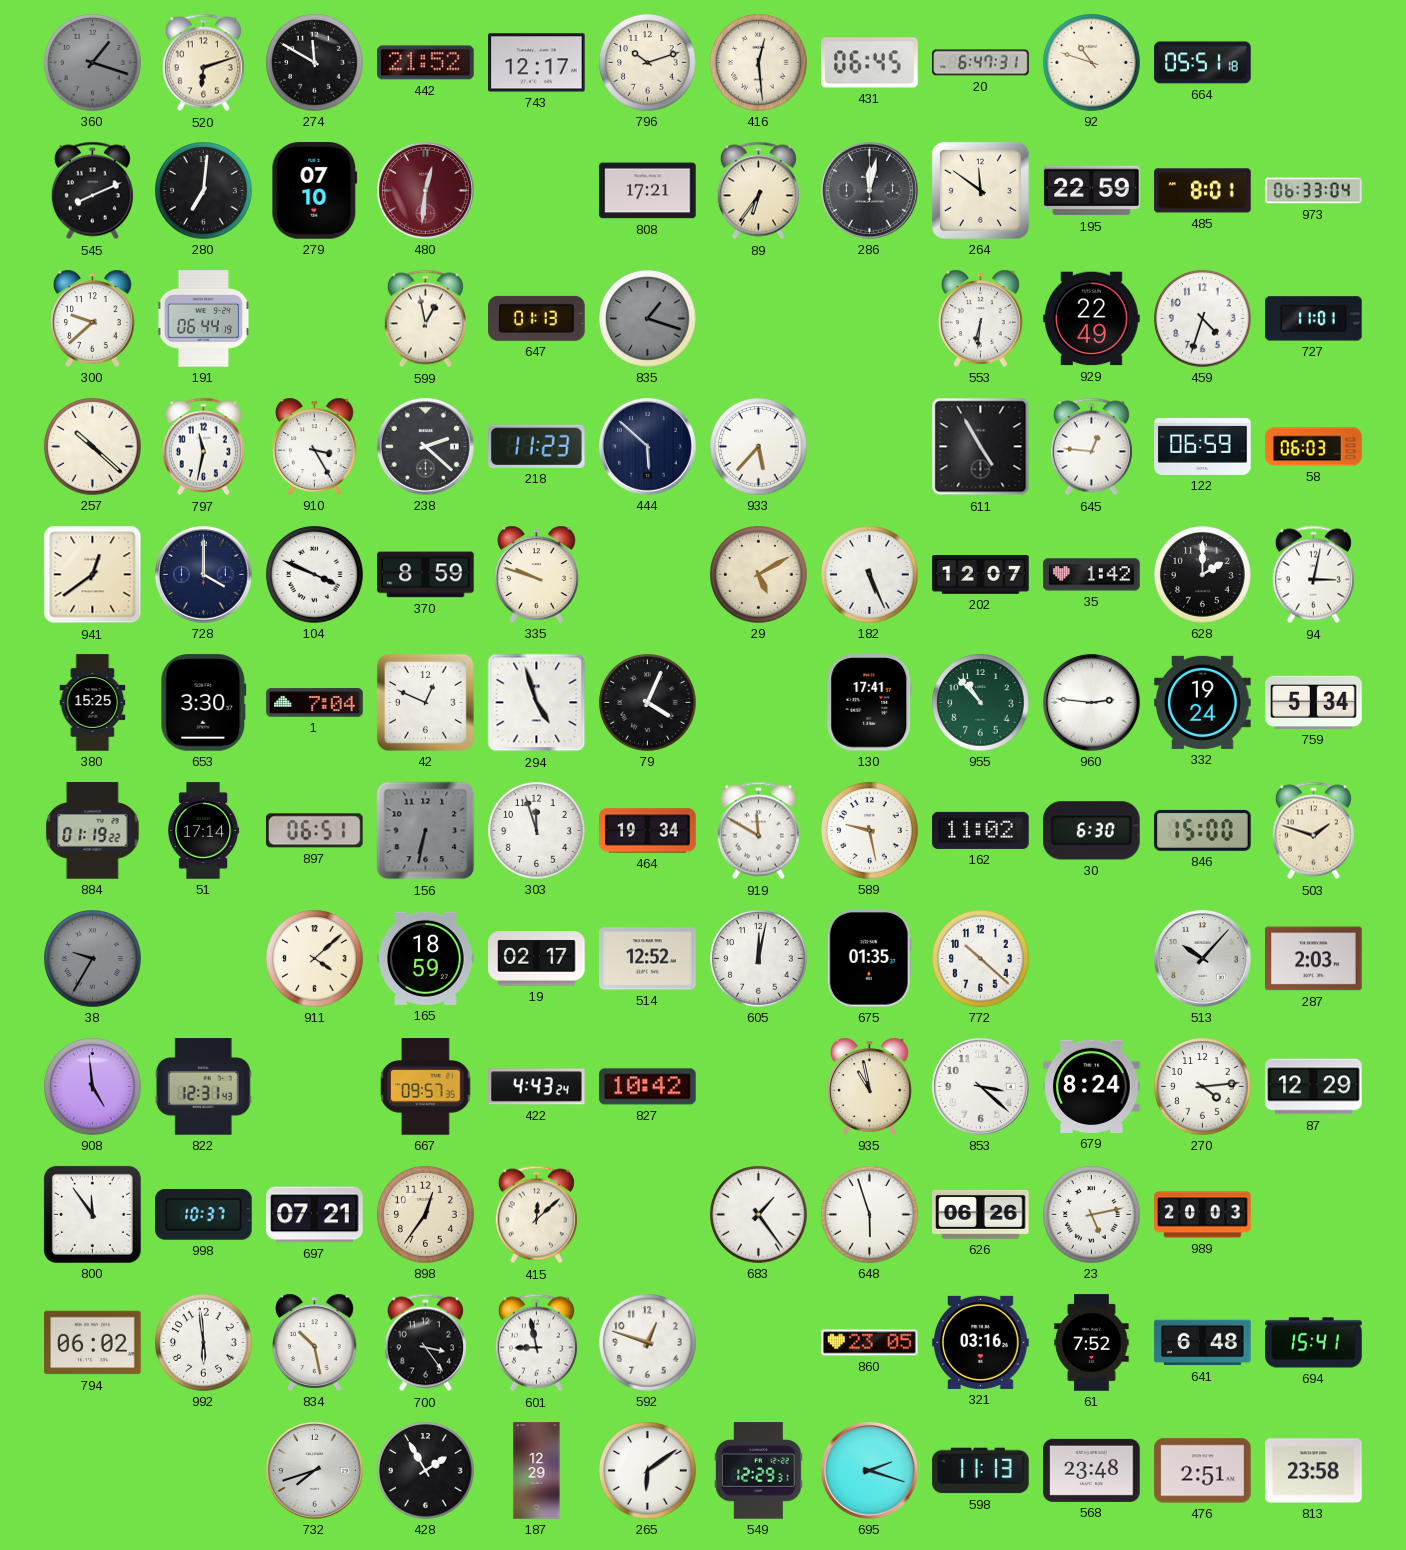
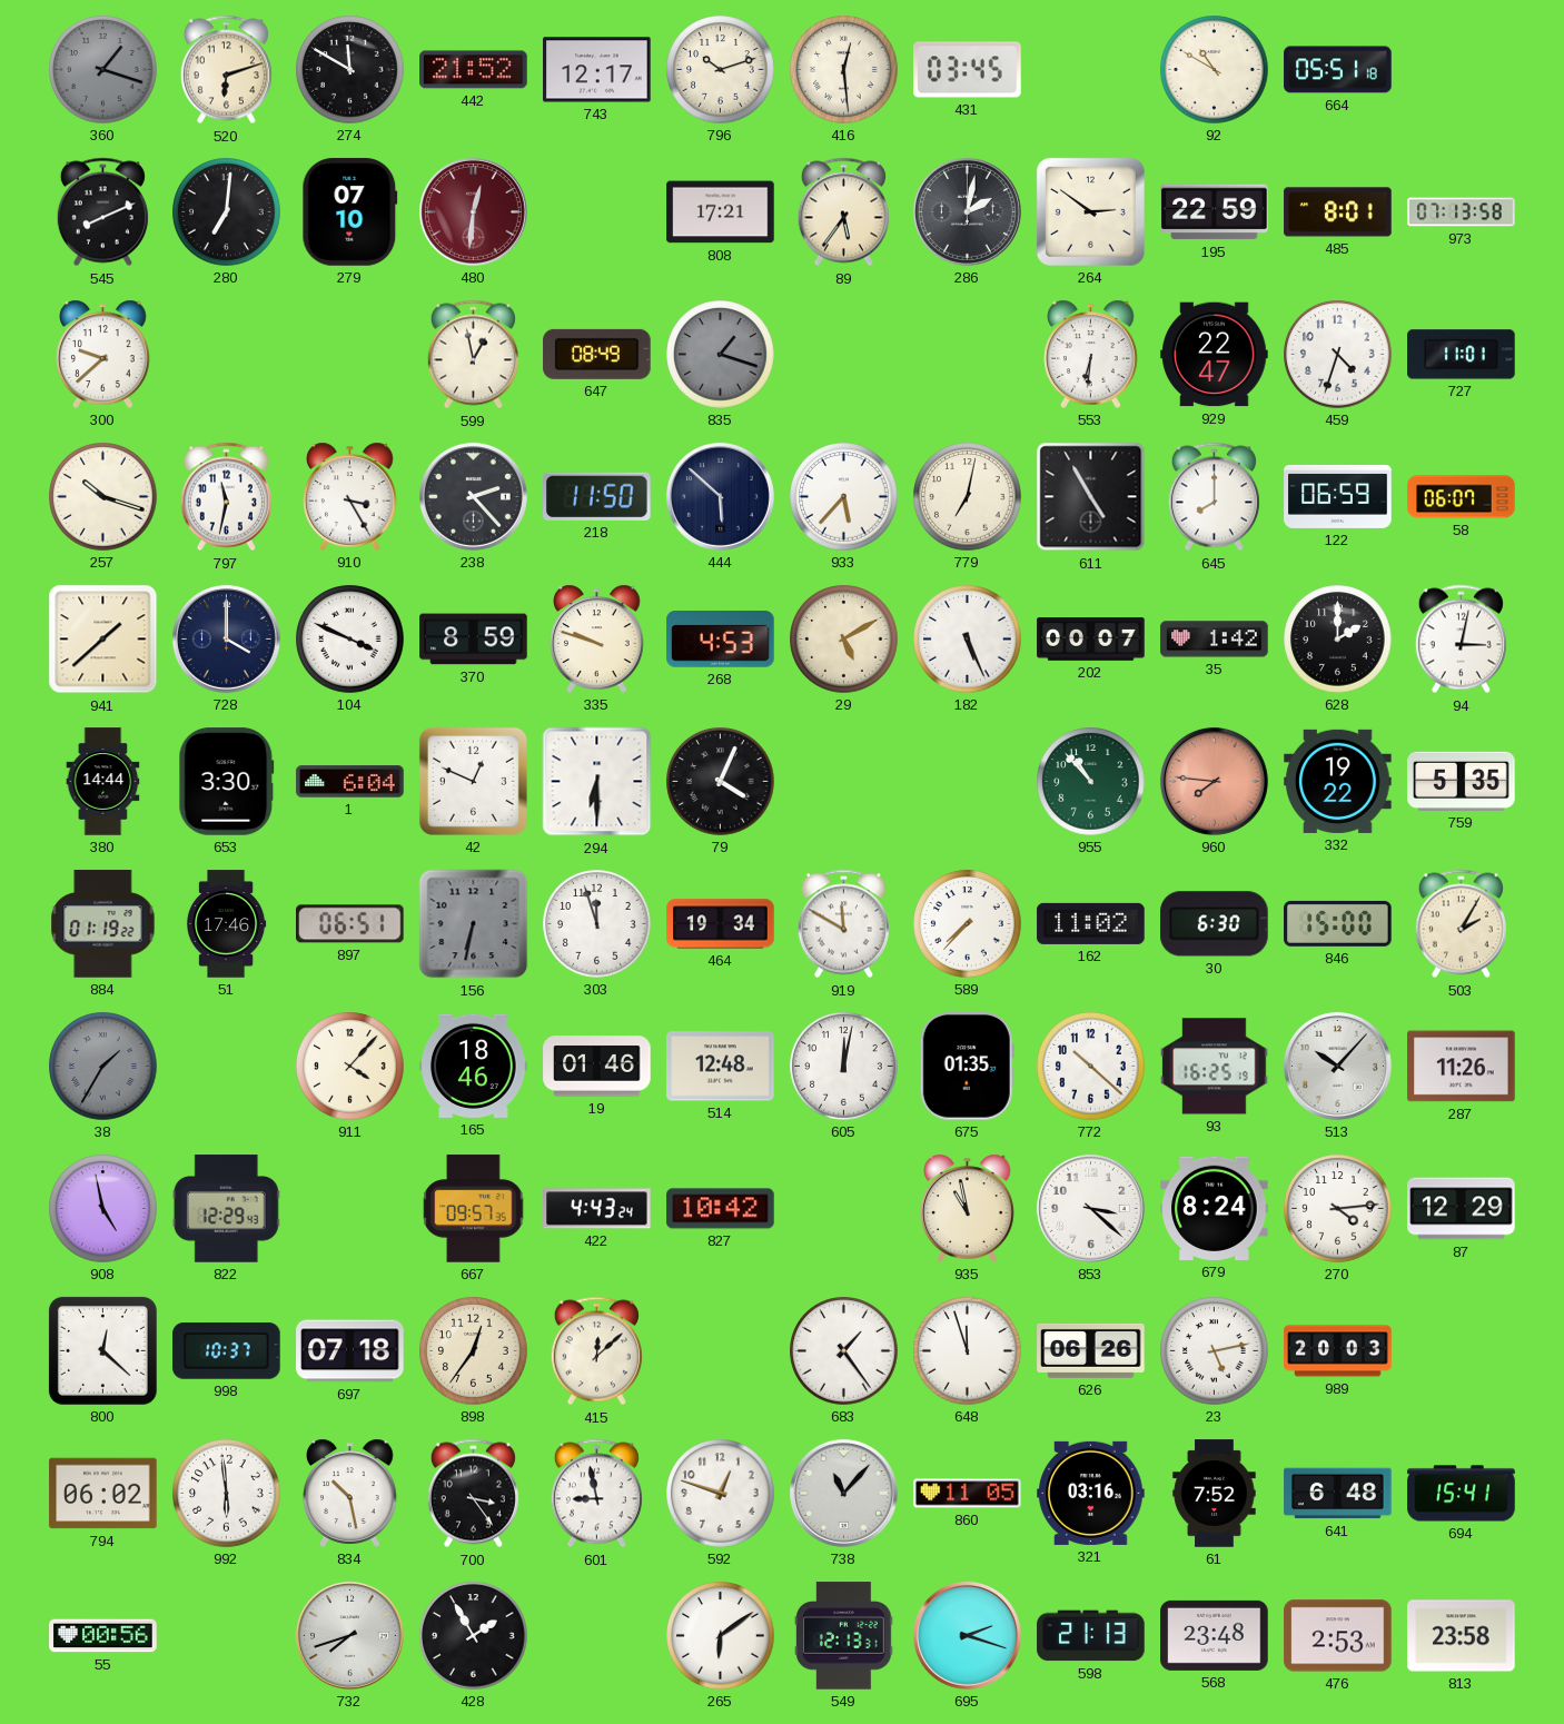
431: 06:45 -> 03:45
20: 6:47 -> none
92: 10:48 -> 10:50
89: 6:36 -> 5:36
286: 12:02 -> 2:02
264: 11:51 -> 2:51
973: 06:33 -> 07:13
191: 06:44 -> none
647: 01:13 -> 08:49
929: 22:49 -> 22:47
257: 10:22 -> 10:18
238: 2:22 -> 2:23
218: 11:23 -> 11:50
779: none -> 7:02
645: 12:46 -> 8:00
58: 06:03 -> 06:07
941: 12:39 -> 1:38
268: none -> 4:53
202: 12:07 -> 00:07
380: 15:25 -> 14:44
1: 7:04 -> 6:04
294: 4:57 -> 6:30
130: 17:41 -> none
960: 2:46 -> 7:46
960 dial: white -> salmon
332: 19:24 -> 19:22
759: 5:34 -> 5:35
51: 17:14 -> 17:46
589: 9:28 -> 7:37
503: 1:48 -> 2:05
38: 9:35 -> 1:35
911: 4:08 -> 4:07
165: 18:59 -> 18:46
19: 02:17 -> 01:46
514: 12:52 -> 12:48
93: none -> 16:25
287: 2:03 -> 11:26
908: 4:59 -> 4:58
822: 12:31 -> 12:29
800: 11:54 -> 12:22
697: 07:21 -> 07:18
648: 5:57 -> 11:57
738: none -> 11:07
860: 23:05 -> 11:05
55: none -> 00:56
187: 12:29 -> none
549: 12:29 -> 12:13
598: 11:13 -> 21:13
476: 2:51 -> 2:53
